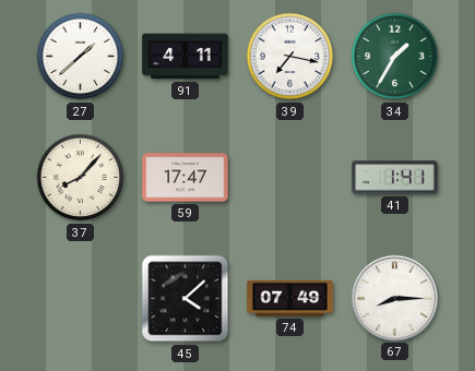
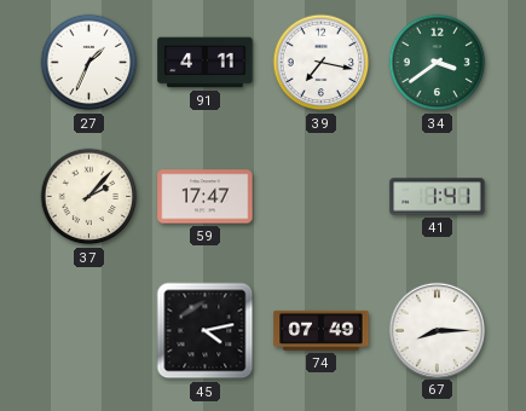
27: 1:38 -> 1:34
34: 1:35 -> 3:39
37: 8:07 -> 2:07
45: 4:08 -> 4:13
